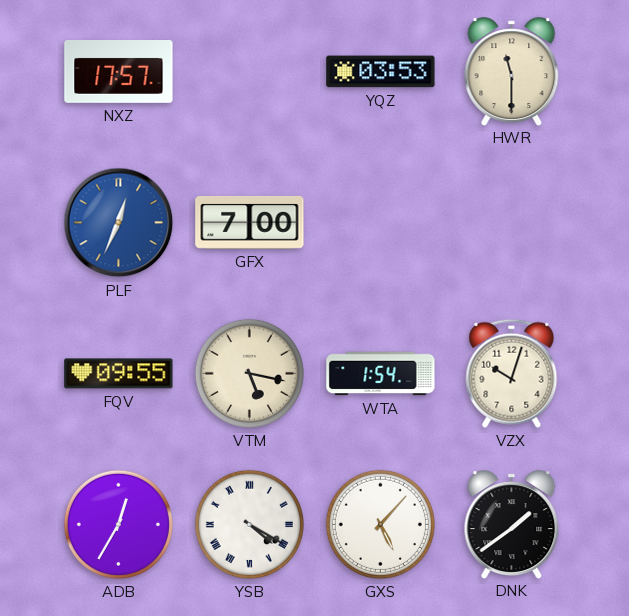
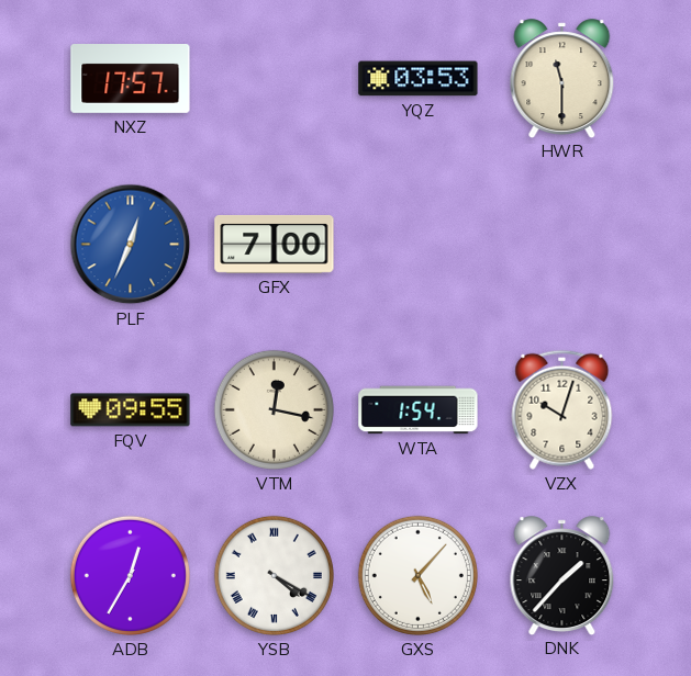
VTM: 5:17 -> 12:17
DNK: 1:39 -> 1:37
